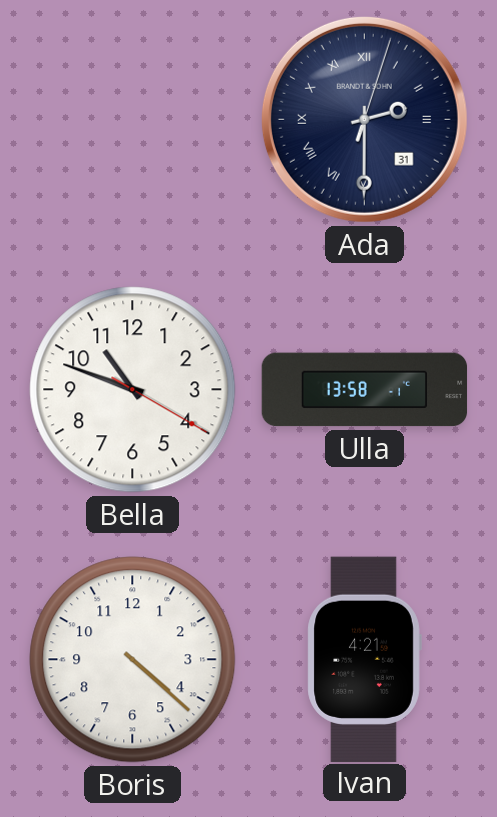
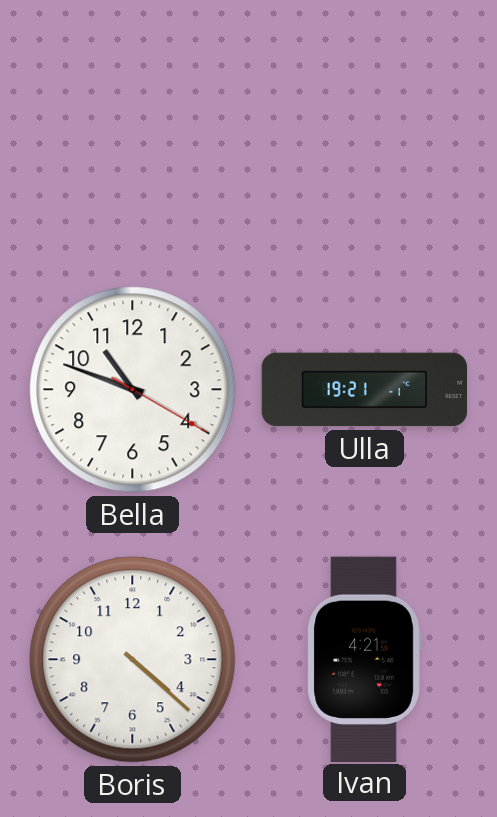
Ada: 2:30 -> none
Ulla: 13:58 -> 19:21
